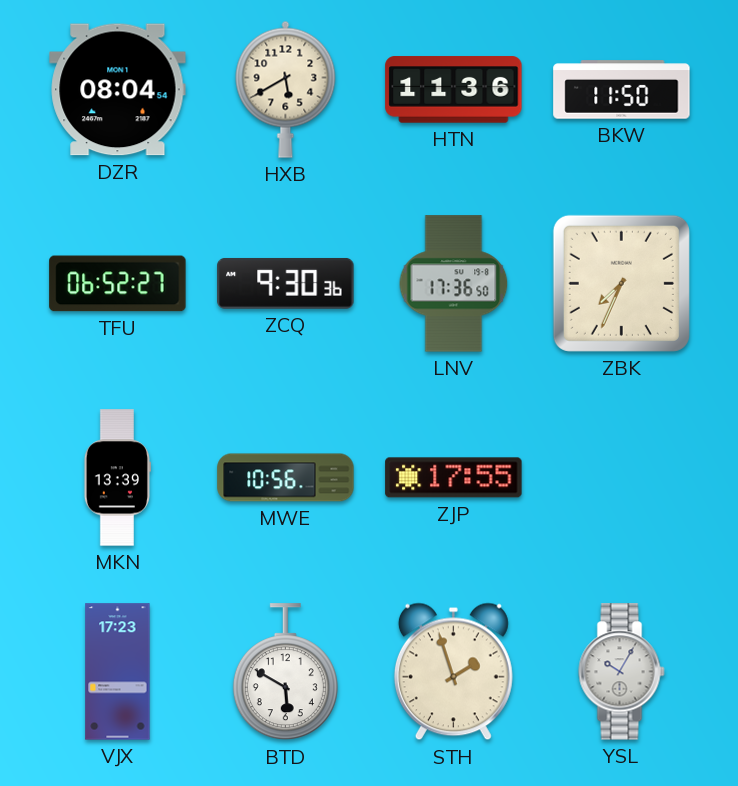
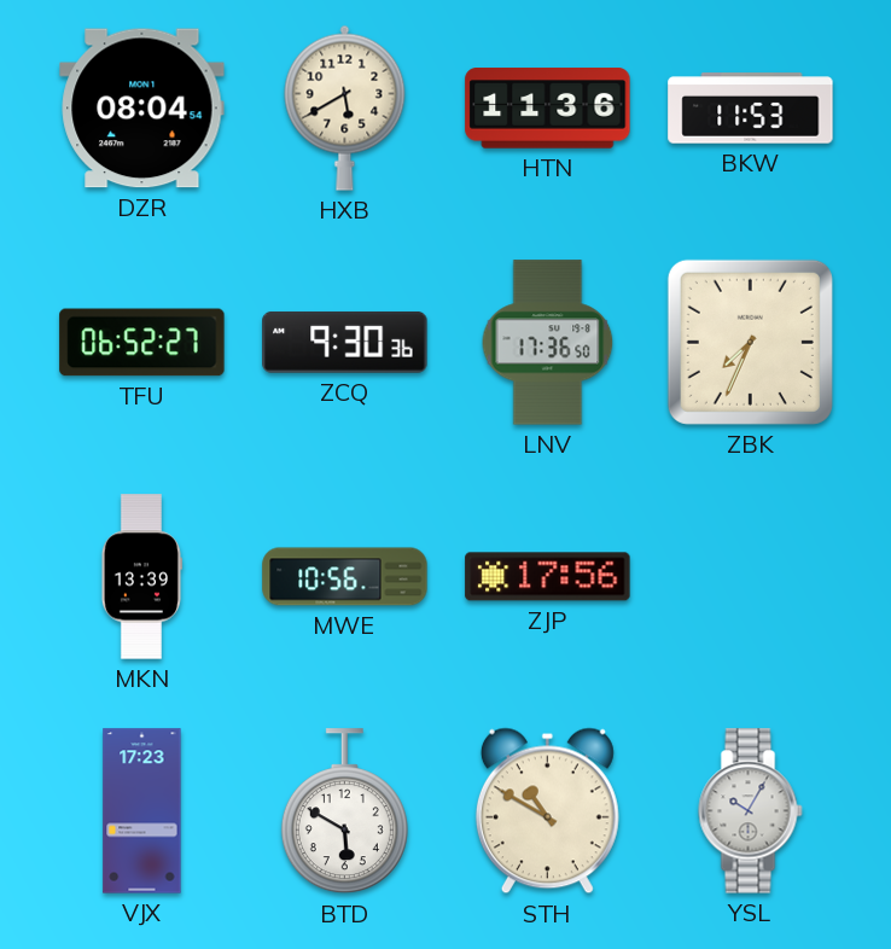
BKW: 11:50 -> 11:53
ZJP: 17:55 -> 17:56
STH: 1:57 -> 10:50
